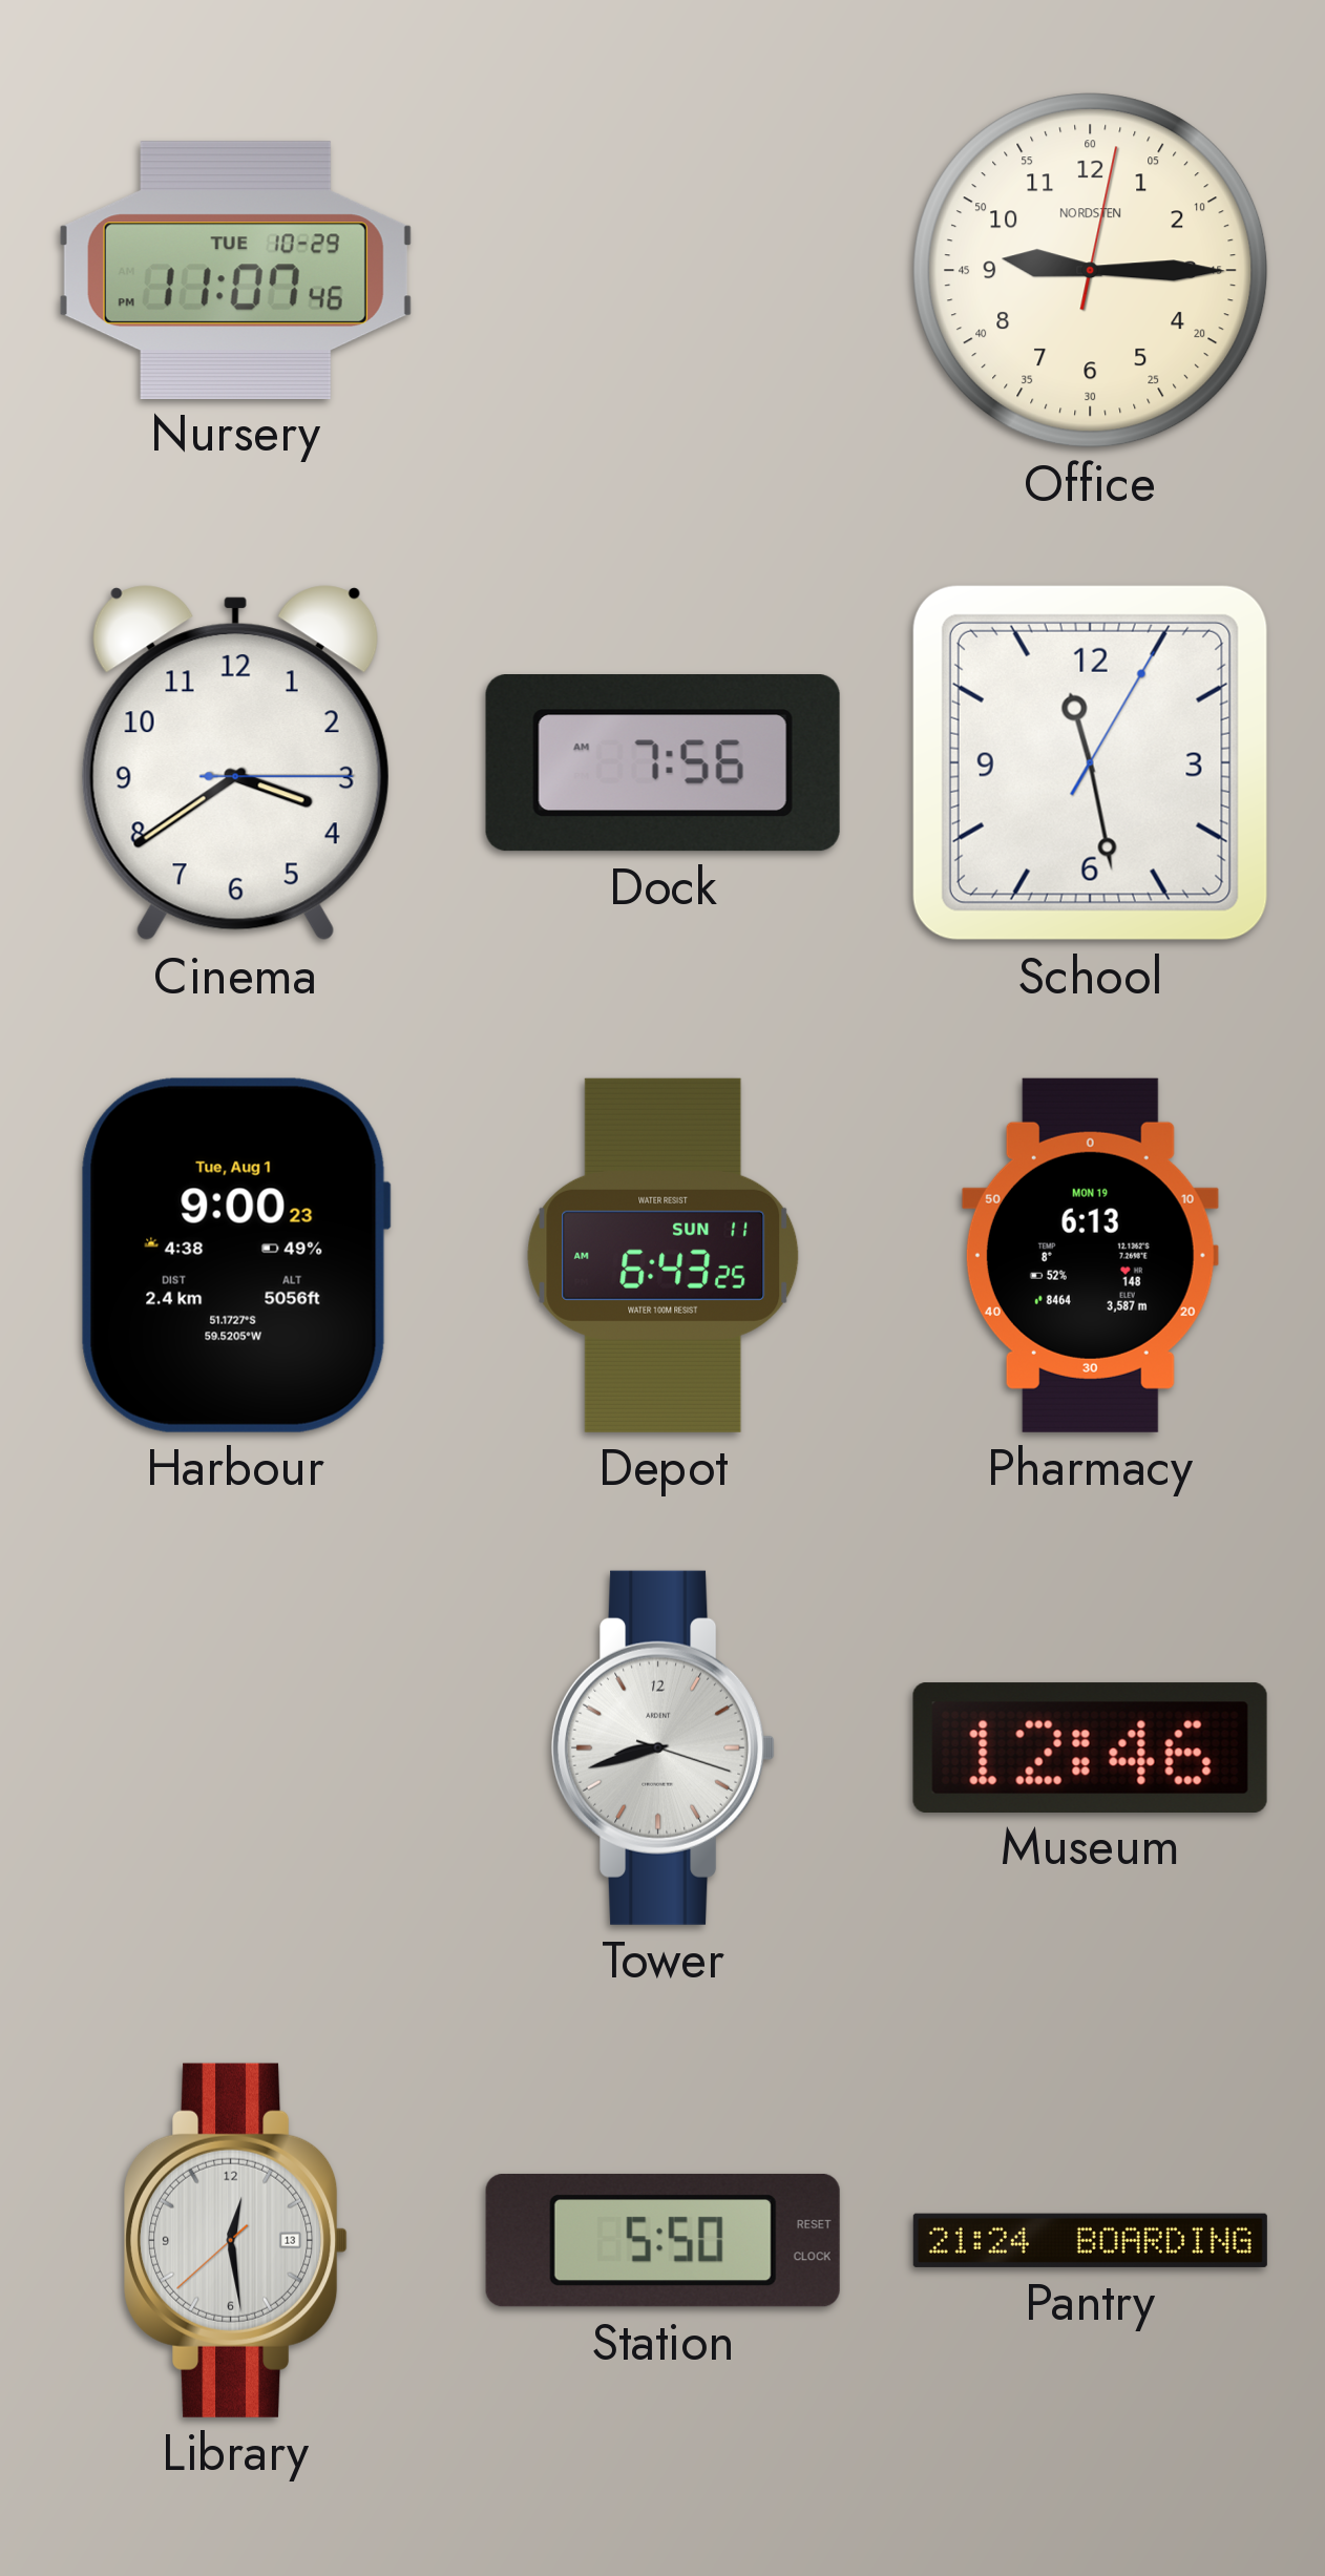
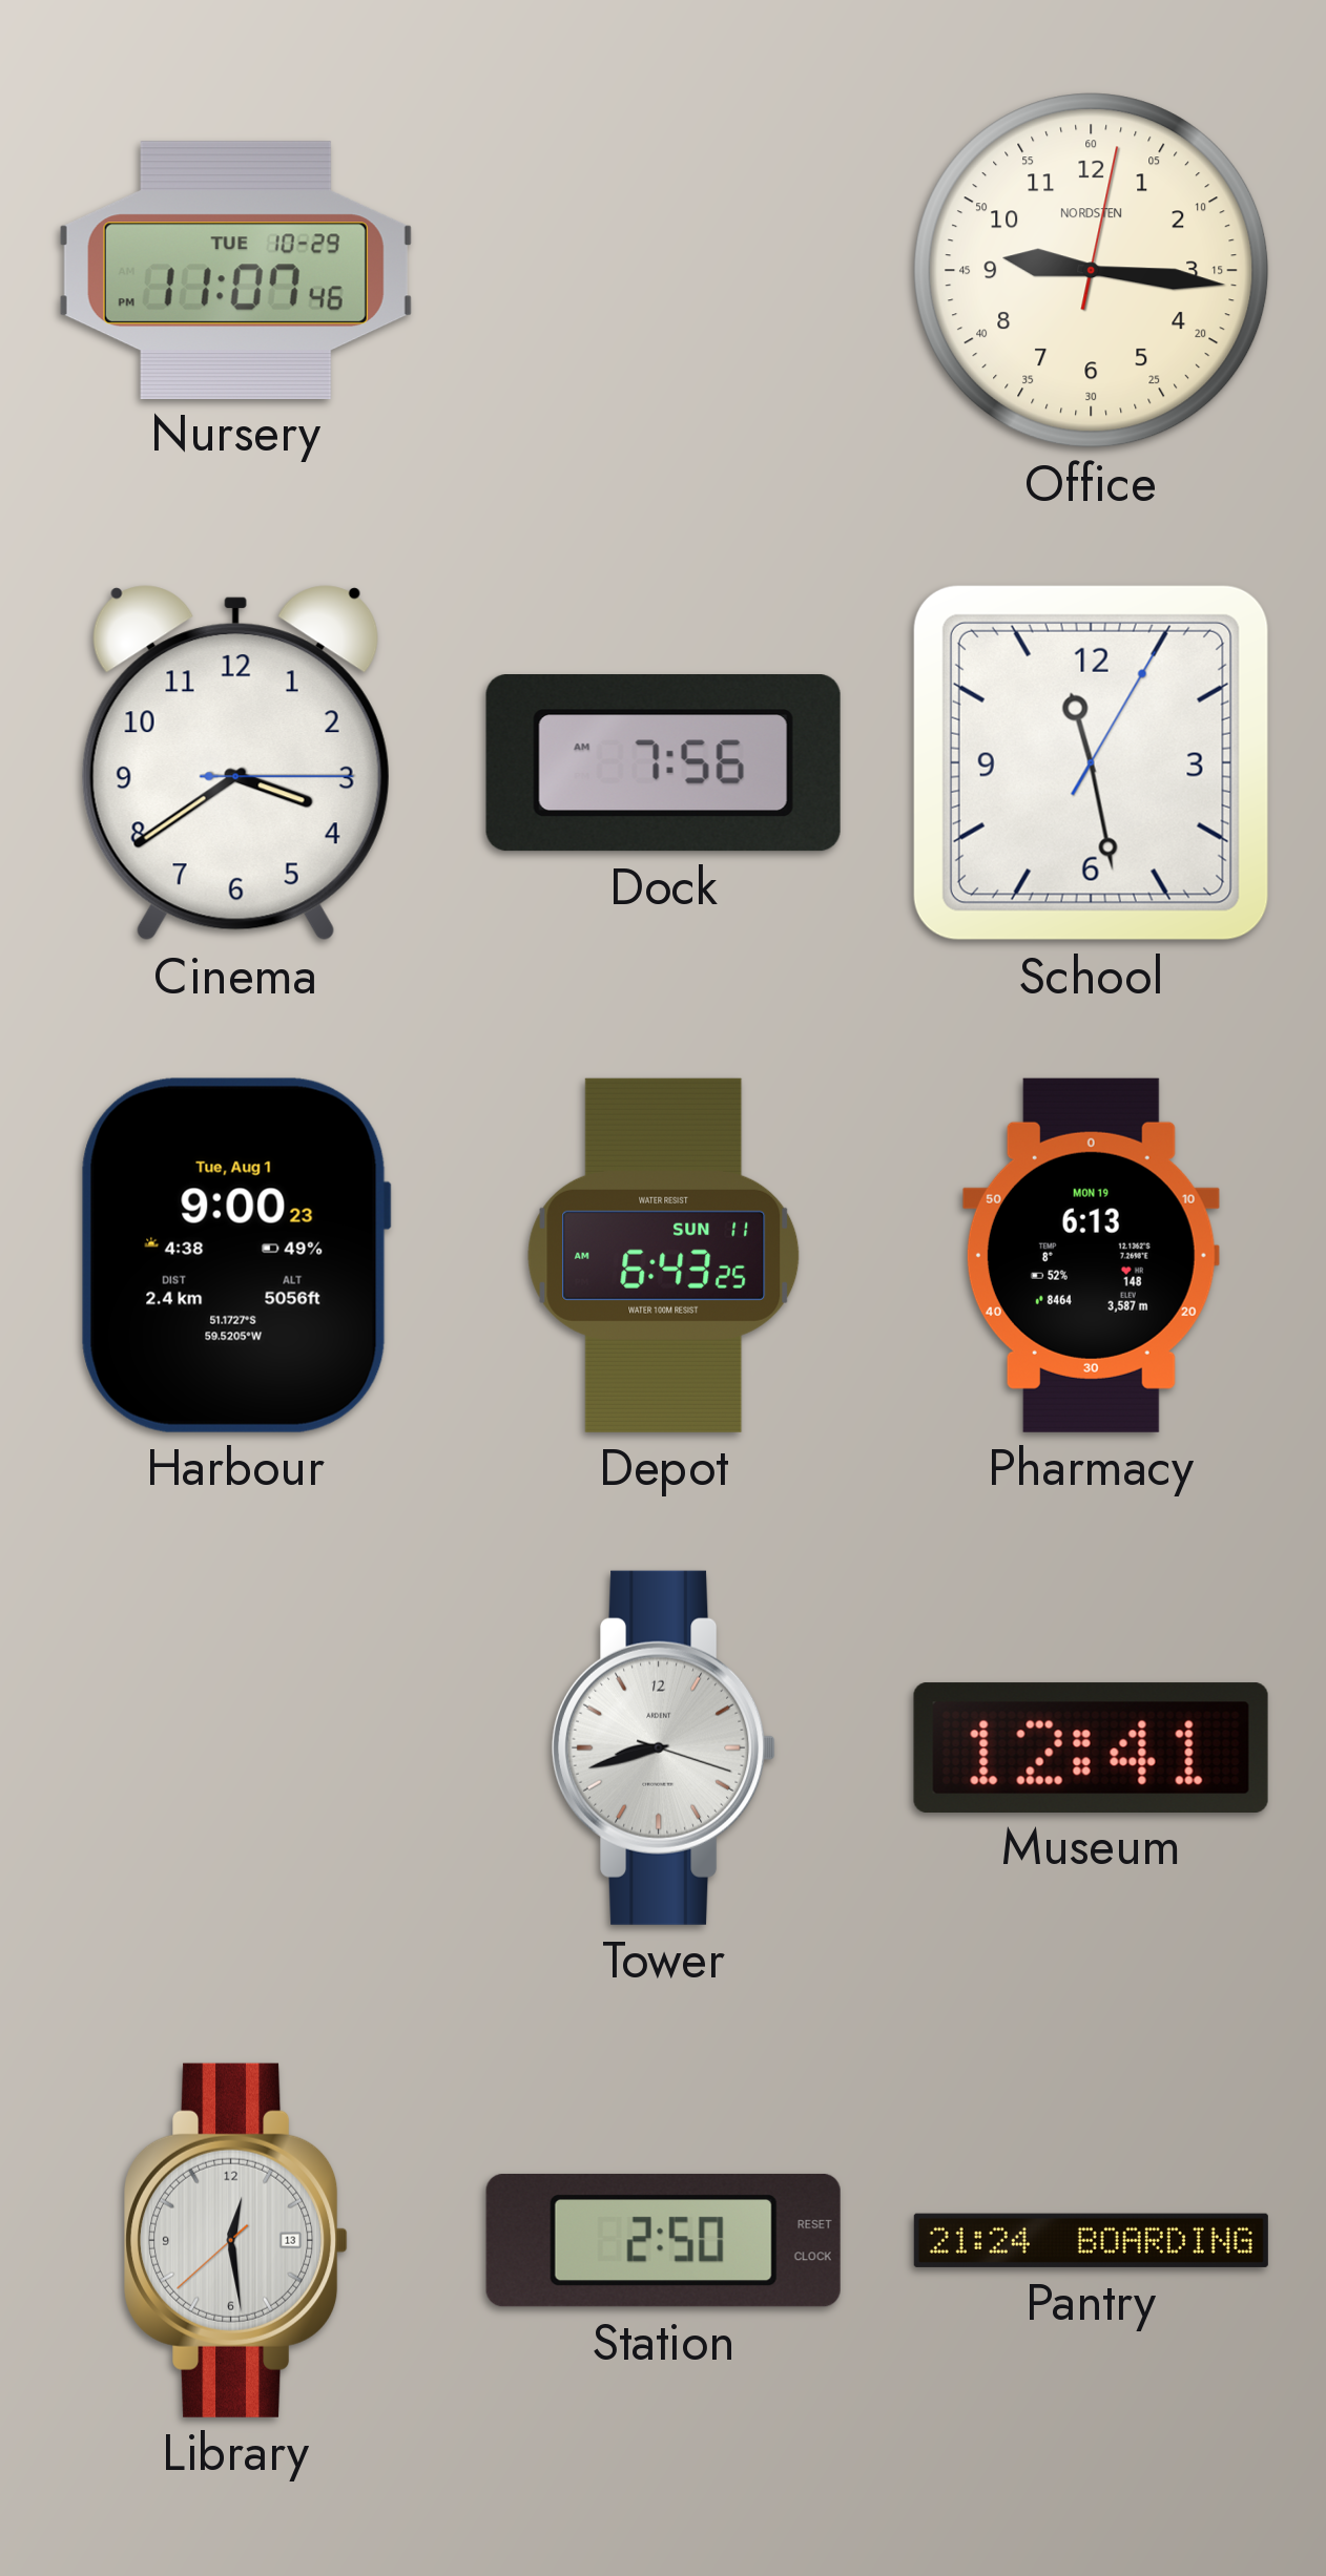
Office: 9:15 -> 9:16
Museum: 12:46 -> 12:41
Station: 5:50 -> 2:50
